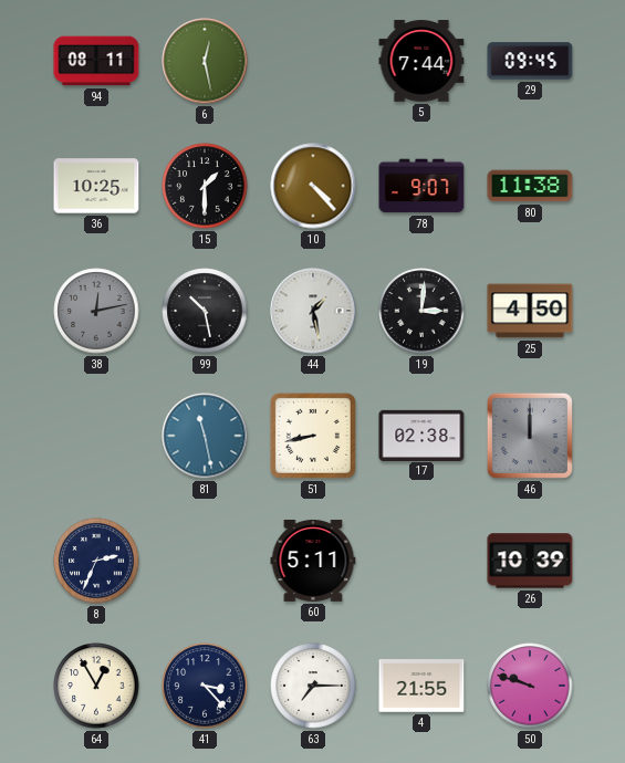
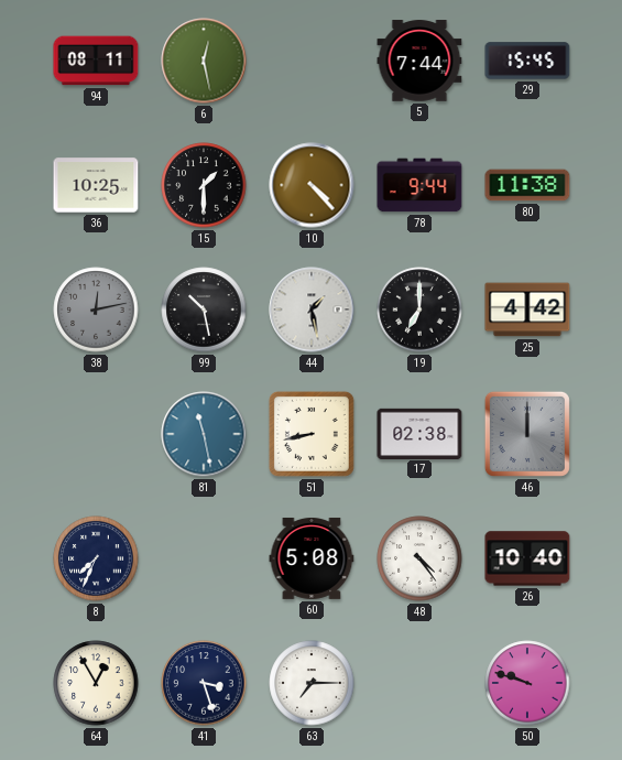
29: 09:45 -> 15:45
78: 9:07 -> 9:44
19: 3:01 -> 7:00
25: 4:50 -> 4:42
8: 2:34 -> 7:34
60: 5:11 -> 5:08
48: none -> 4:24
26: 10:39 -> 10:40
41: 3:23 -> 3:27
4: 21:55 -> none
